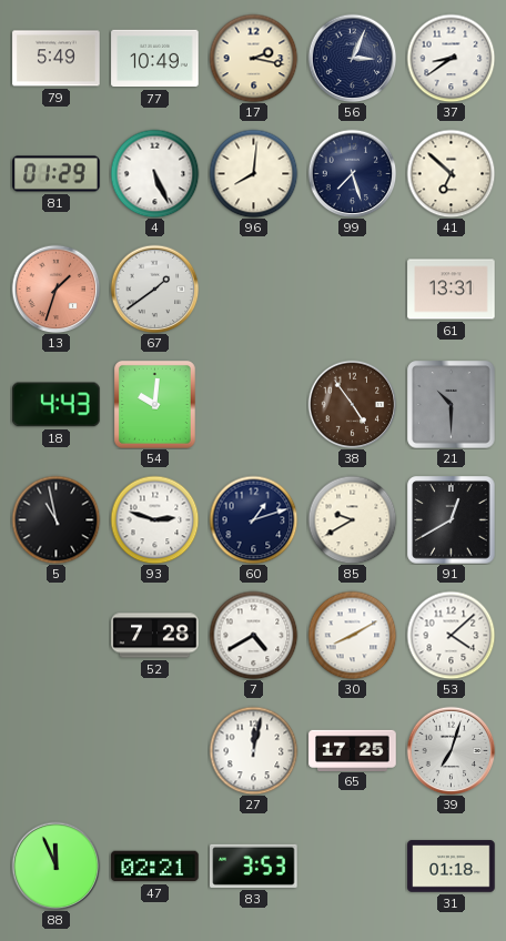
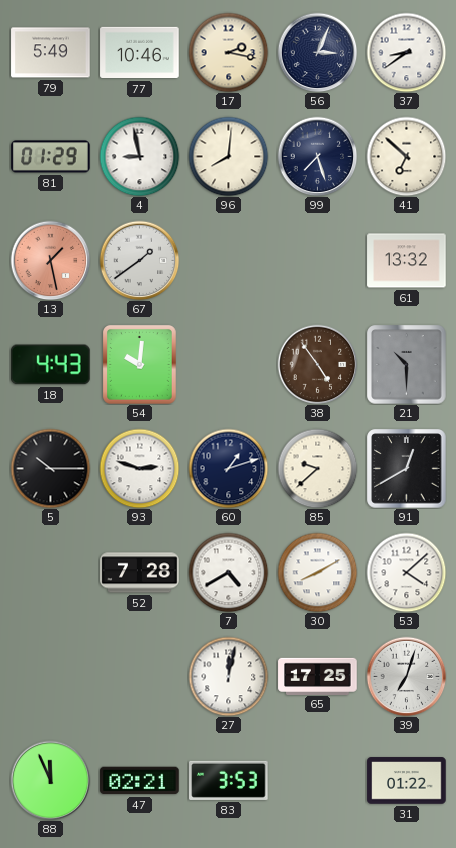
77: 10:49 -> 10:46
4: 5:26 -> 8:58
13: 1:33 -> 1:28
61: 13:31 -> 13:32
5: 10:58 -> 10:15
85: 9:40 -> 9:38
31: 01:18 -> 01:22
